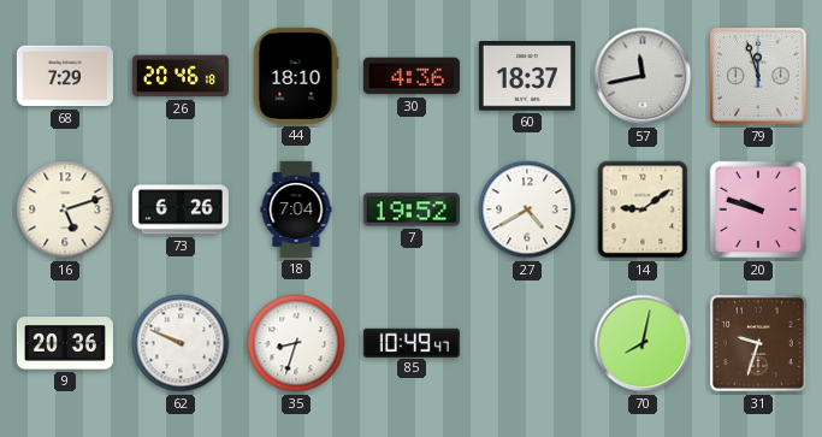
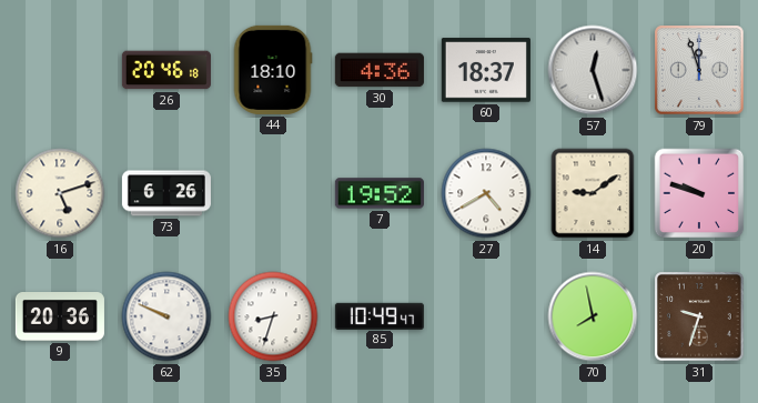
68: 7:29 -> none
57: 11:43 -> 12:27
18: 7:04 -> none
70: 8:02 -> 7:58
